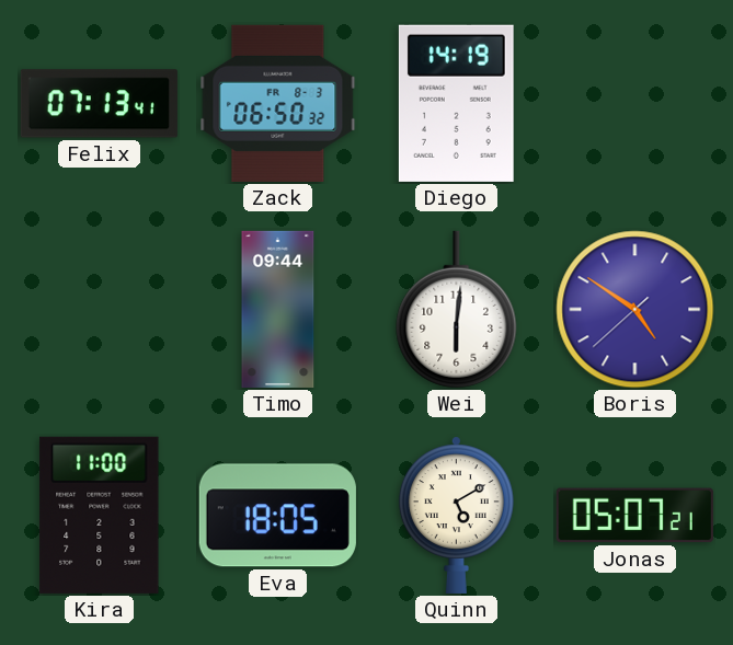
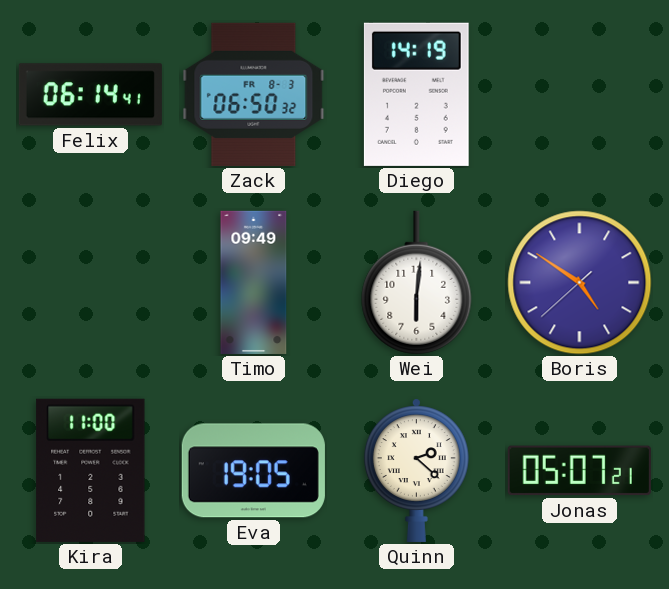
Felix: 07:13 -> 06:14
Timo: 09:44 -> 09:49
Eva: 18:05 -> 19:05
Quinn: 5:10 -> 2:22
